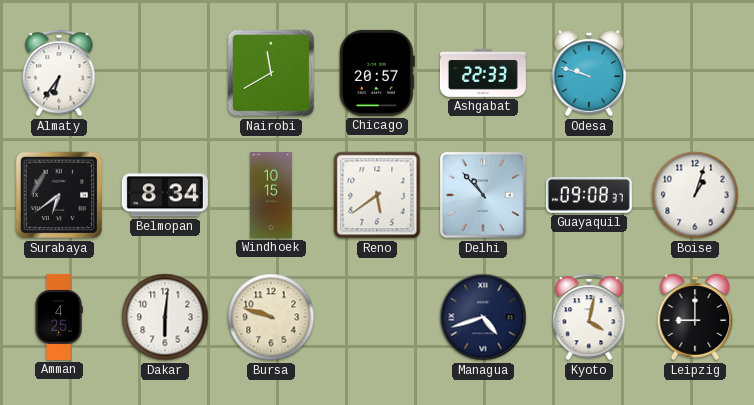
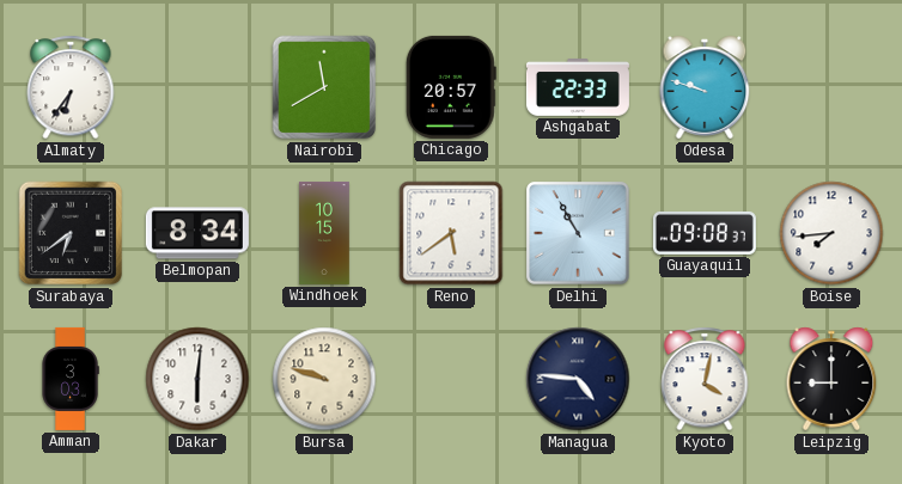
Delhi: 10:53 -> 10:55
Boise: 1:03 -> 7:44
Amman: 4:25 -> 3:03
Managua: 4:42 -> 4:46
